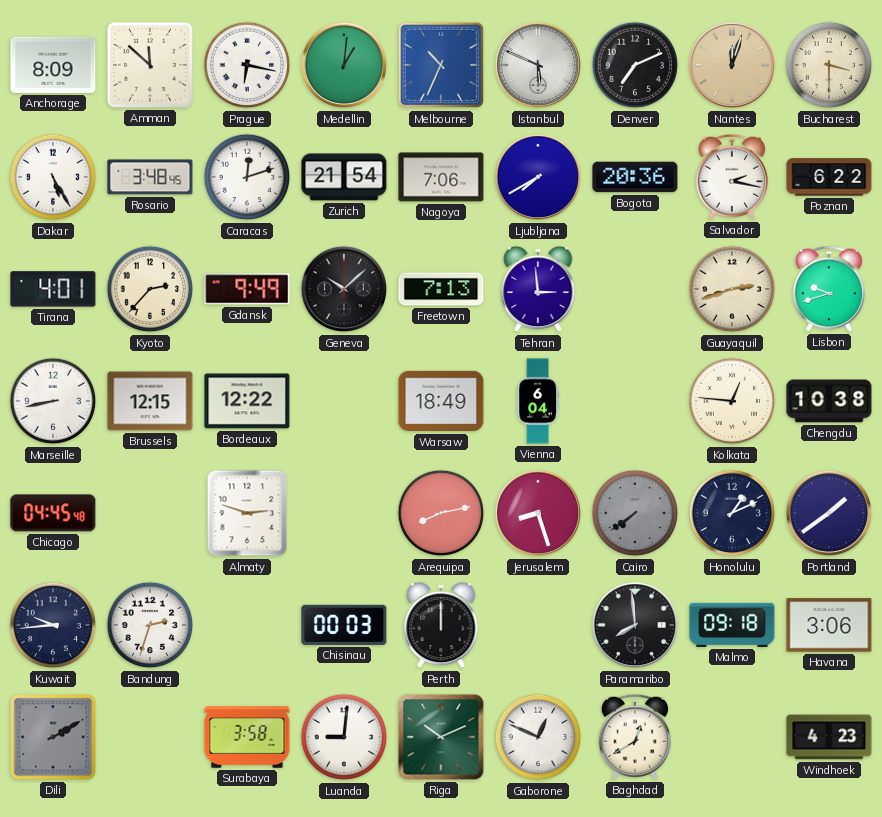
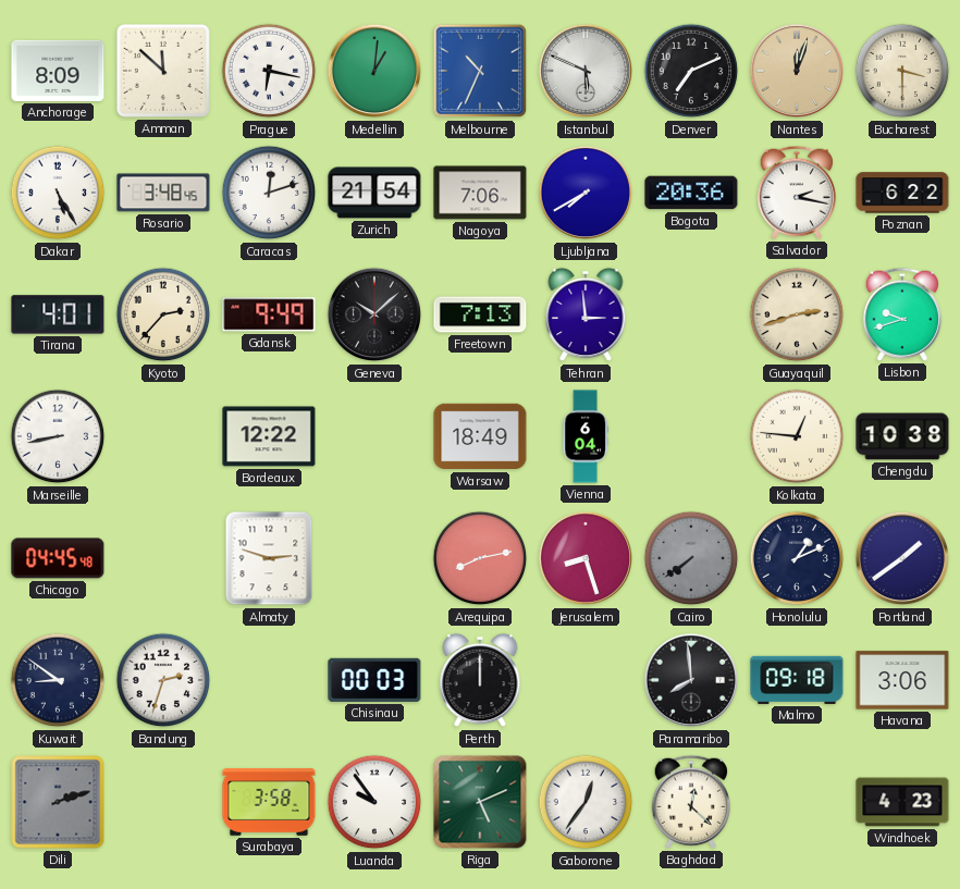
Brussels: 12:15 -> none
Kuwait: 9:44 -> 8:51
Dili: 2:10 -> 2:12
Luanda: 9:01 -> 9:54
Riga: 10:11 -> 5:11
Gaborone: 12:49 -> 12:36
Baghdad: 12:40 -> 12:22
